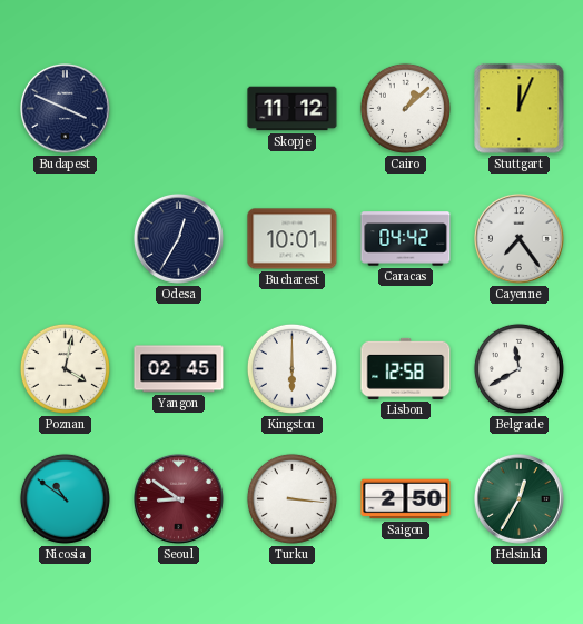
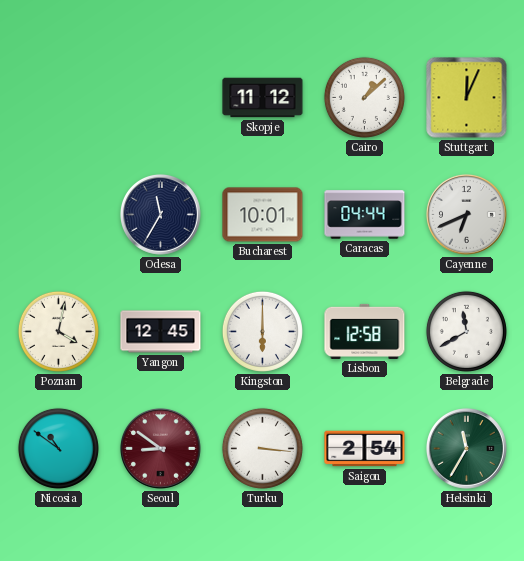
Budapest: 3:49 -> none
Odesa: 12:35 -> 11:35
Caracas: 04:42 -> 04:44
Cayenne: 7:24 -> 6:41
Yangon: 02:45 -> 12:45
Saigon: 2:50 -> 2:54
Helsinki: 12:35 -> 11:35
